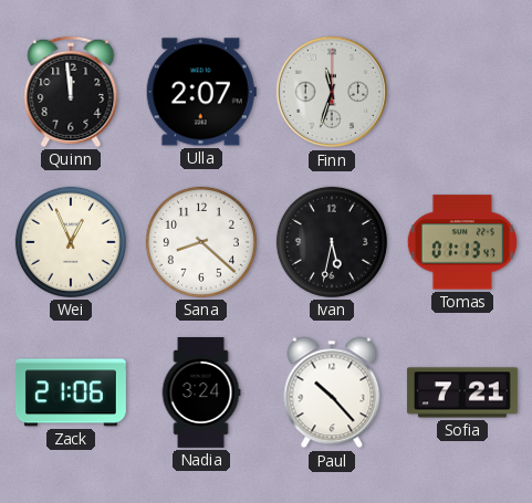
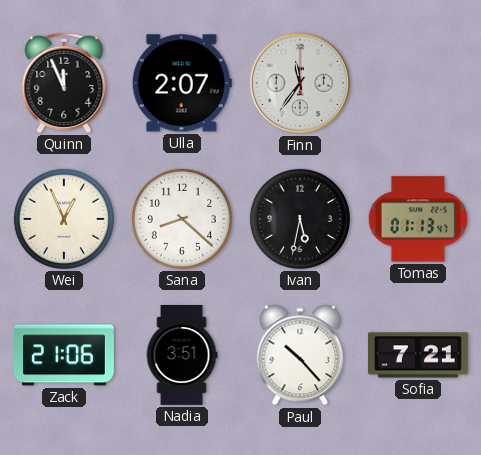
Quinn: 11:59 -> 11:56
Finn: 11:33 -> 11:36
Nadia: 3:24 -> 3:51
